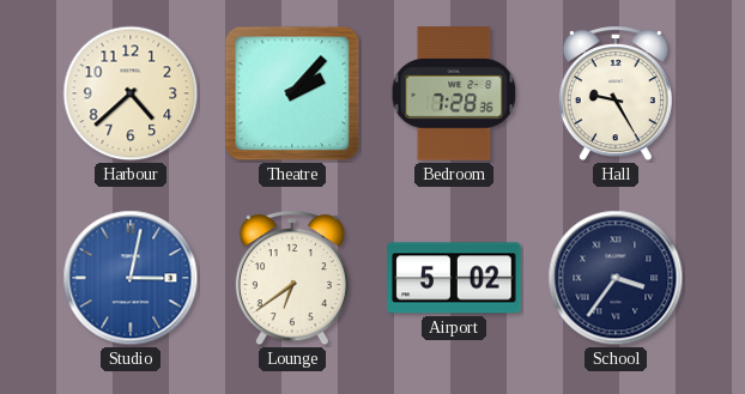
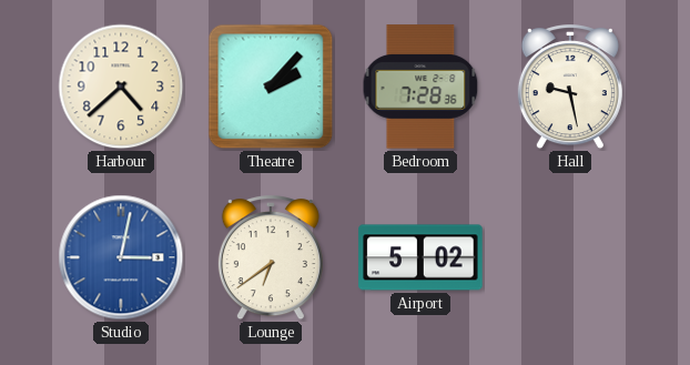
Hall: 9:25 -> 9:28
School: 3:36 -> none
